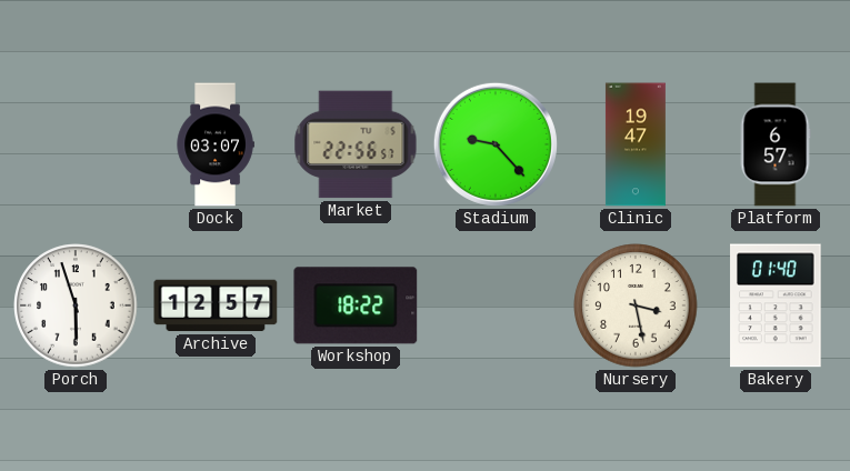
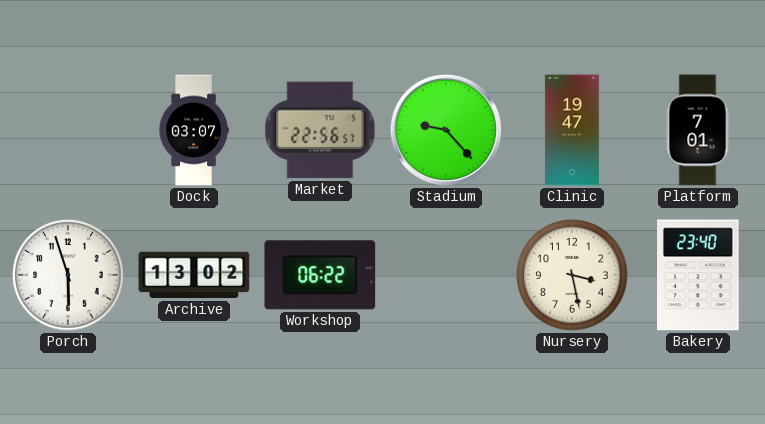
Platform: 6:57 -> 7:01
Archive: 12:57 -> 13:02
Workshop: 18:22 -> 06:22
Bakery: 01:40 -> 23:40
